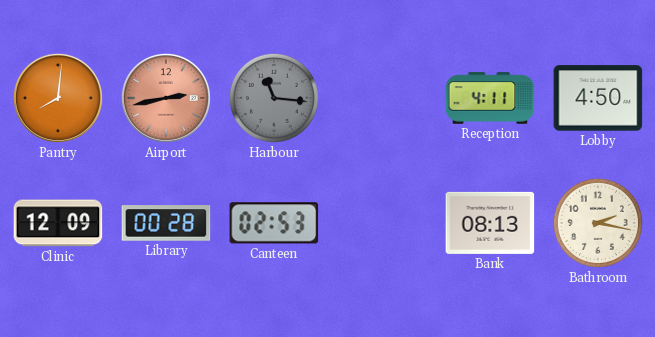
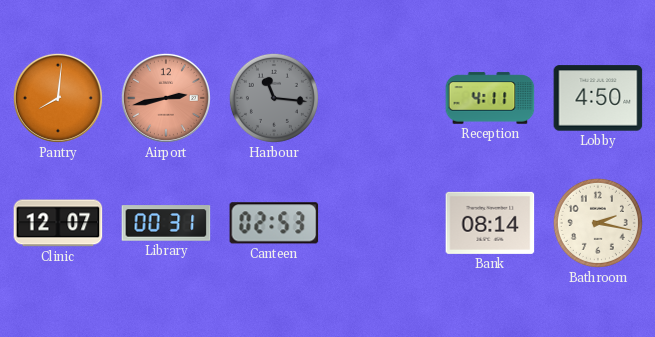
Clinic: 12:09 -> 12:07
Library: 00:28 -> 00:31
Bank: 08:13 -> 08:14
